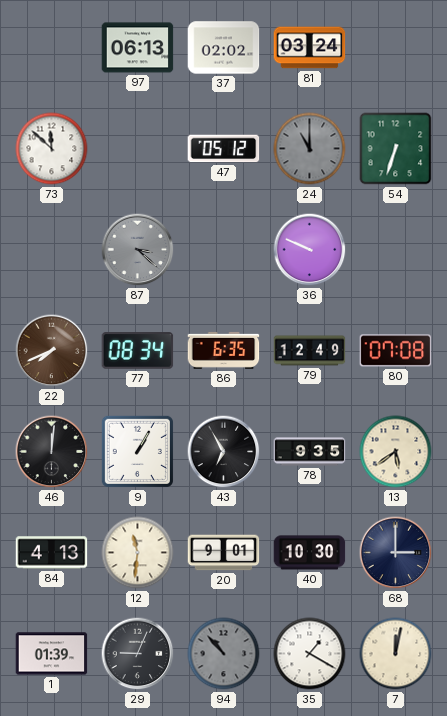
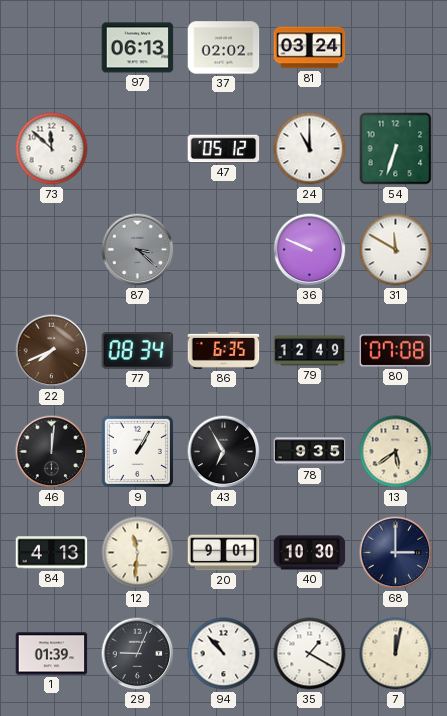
24 dial: grey -> white
31: none -> 11:50
94 dial: grey -> white
